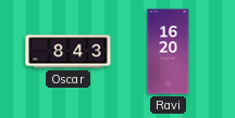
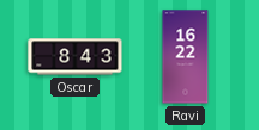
Ravi: 16:20 -> 16:22
